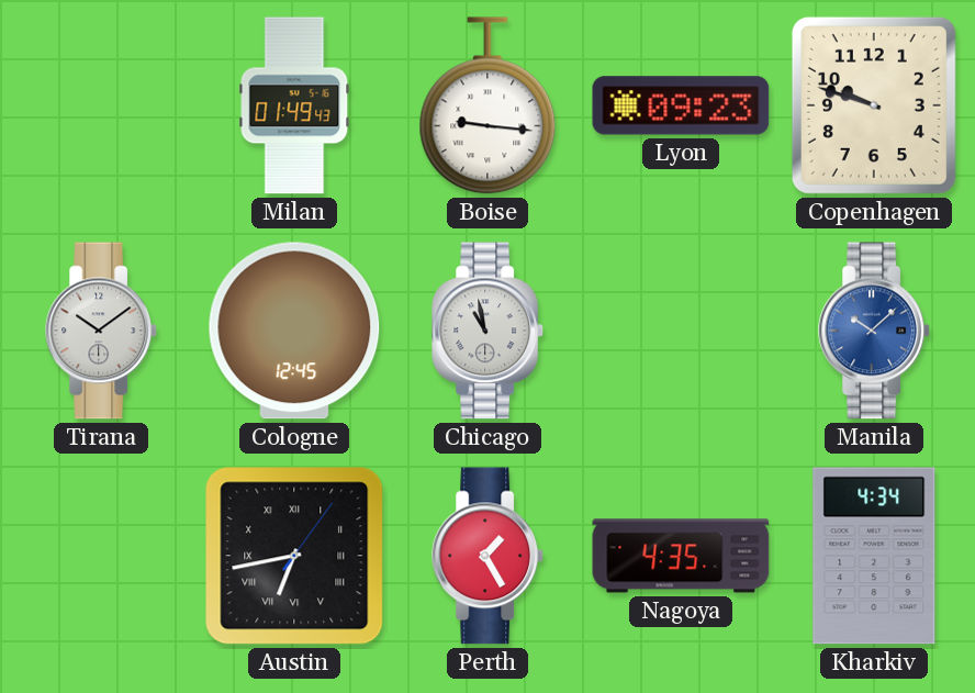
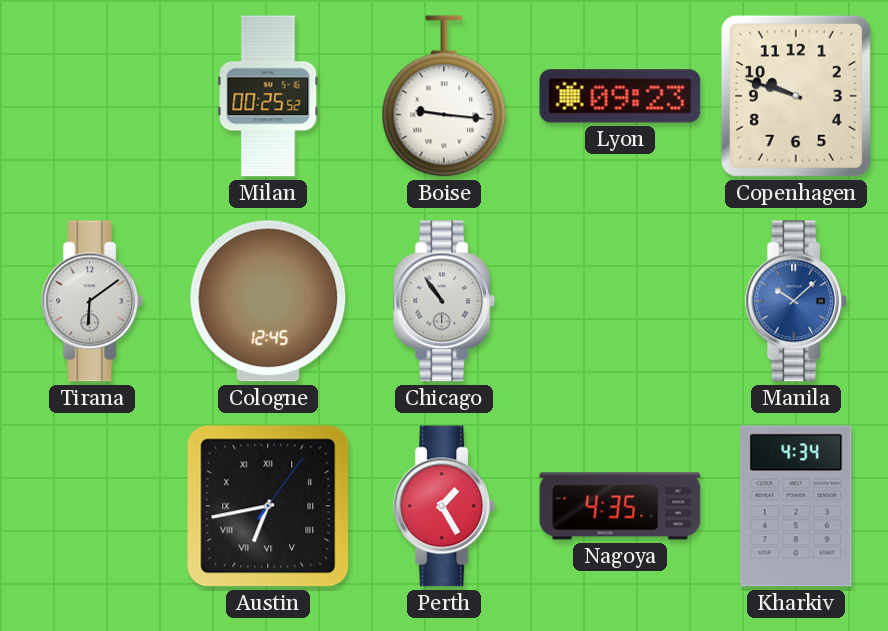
Milan: 01:49 -> 00:25
Tirana: 10:09 -> 6:09
Chicago: 10:58 -> 10:54
